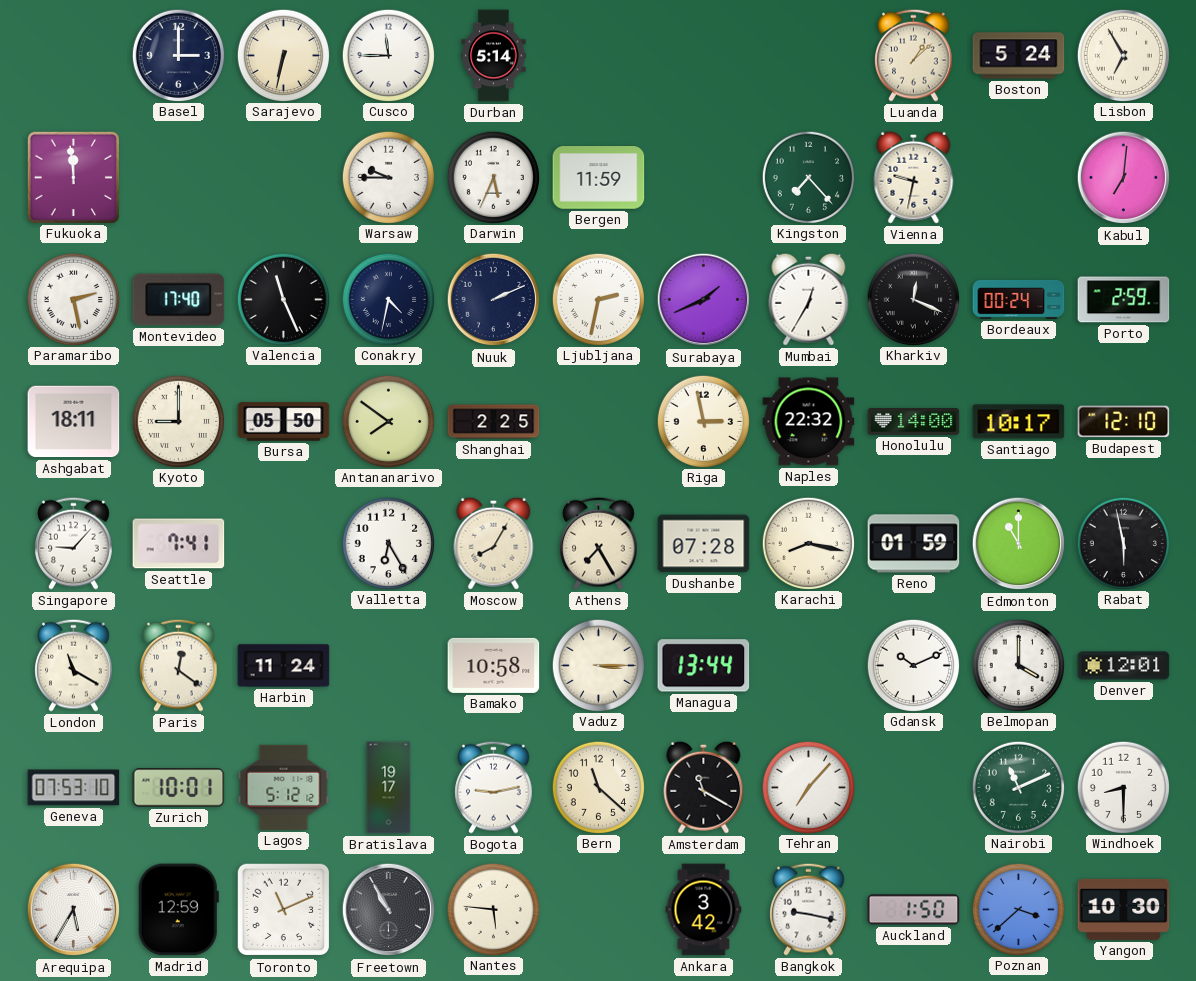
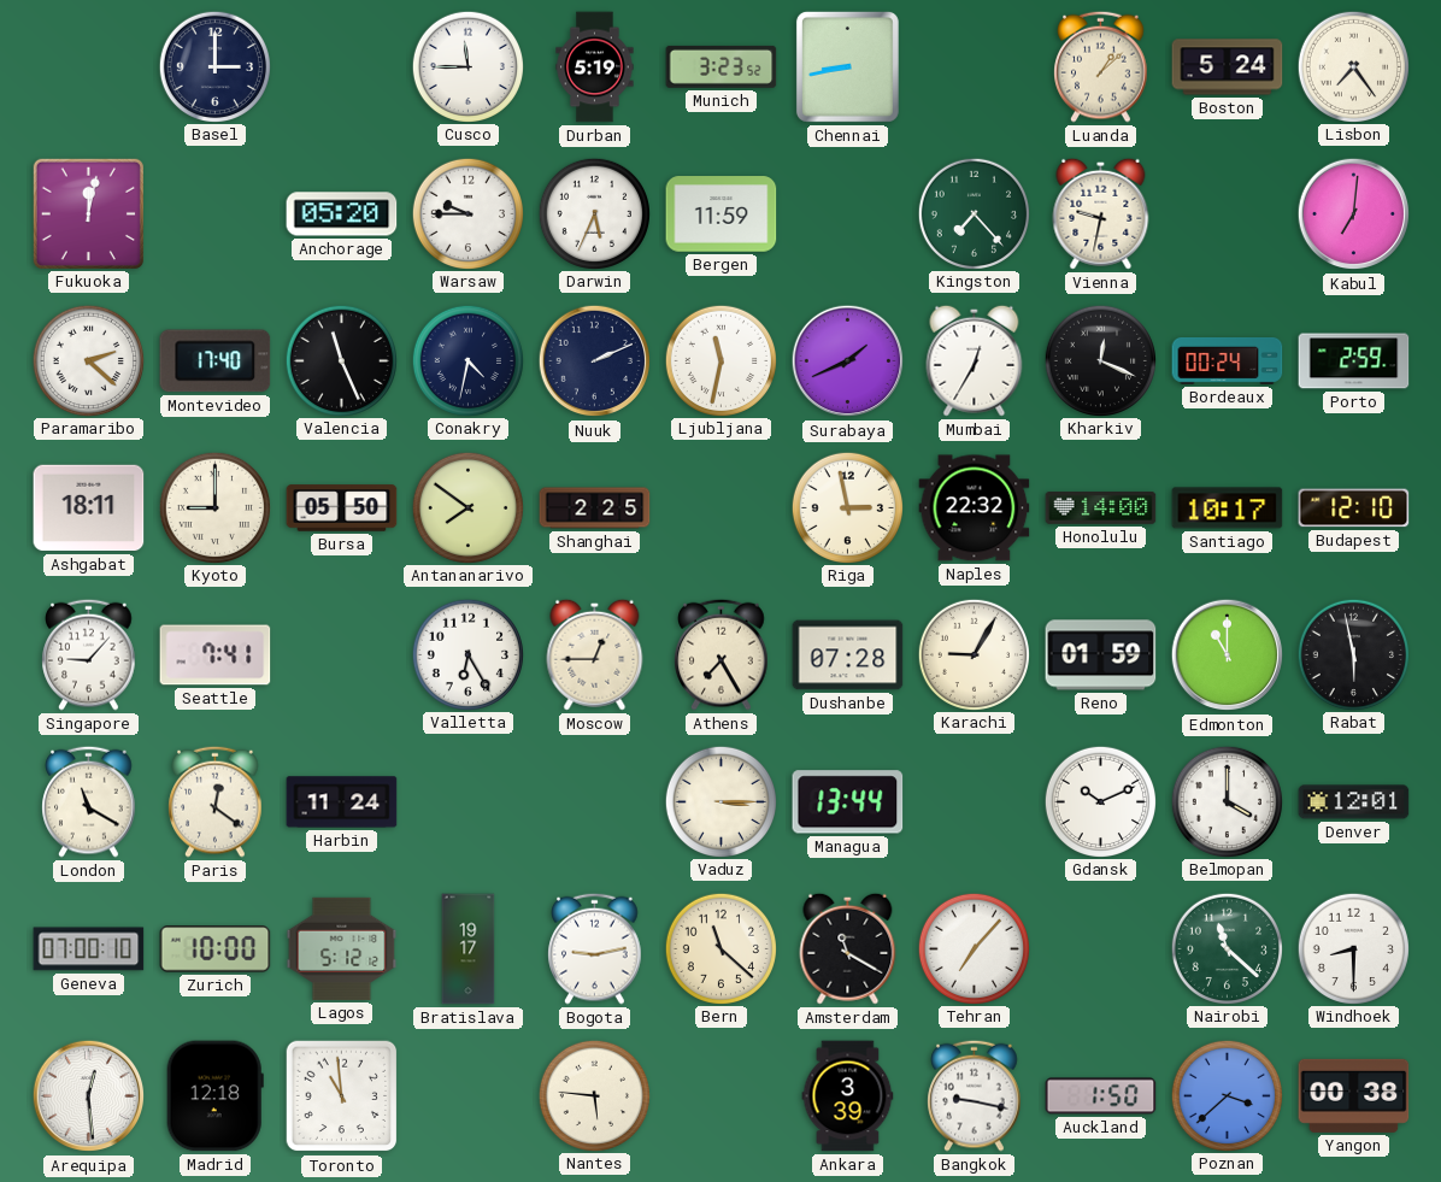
Sarajevo: 6:32 -> none
Durban: 5:14 -> 5:19
Munich: none -> 3:23
Chennai: none -> 8:43
Lisbon: 6:55 -> 7:24
Fukuoka: 11:59 -> 12:02
Anchorage: none -> 05:20
Paramaribo: 2:28 -> 2:22
Ljubljana: 2:32 -> 11:32
Moscow: 8:05 -> 12:45
Karachi: 8:17 -> 9:05
Bamako: 10:58 -> none
Geneva: 07:53 -> 07:00
Zurich: 10:01 -> 10:00
Nairobi: 11:11 -> 11:22
Arequipa: 5:35 -> 12:29
Madrid: 12:59 -> 12:18
Toronto: 11:11 -> 10:59
Freetown: 10:55 -> none
Ankara: 3:42 -> 3:39
Yangon: 10:30 -> 00:38
